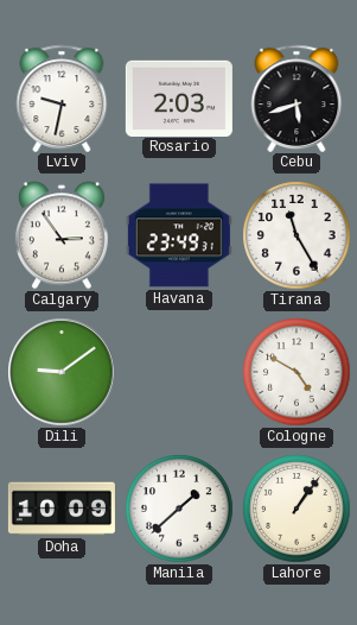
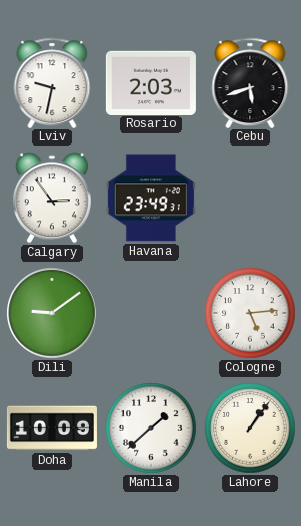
Tirana: 11:25 -> none
Cologne: 4:50 -> 5:14
